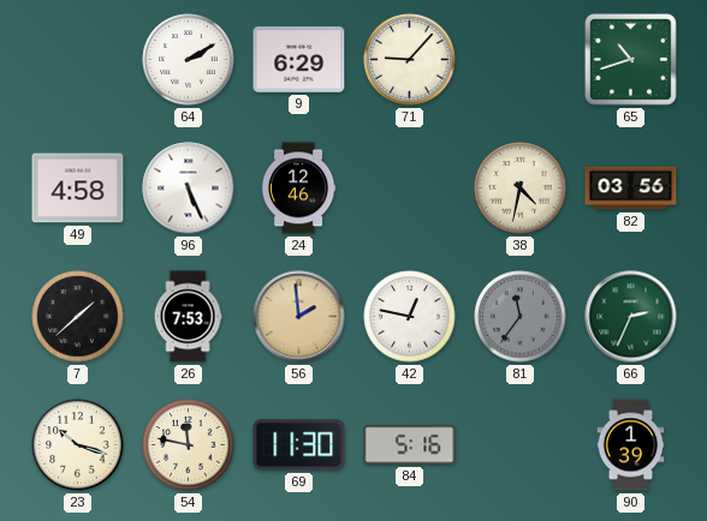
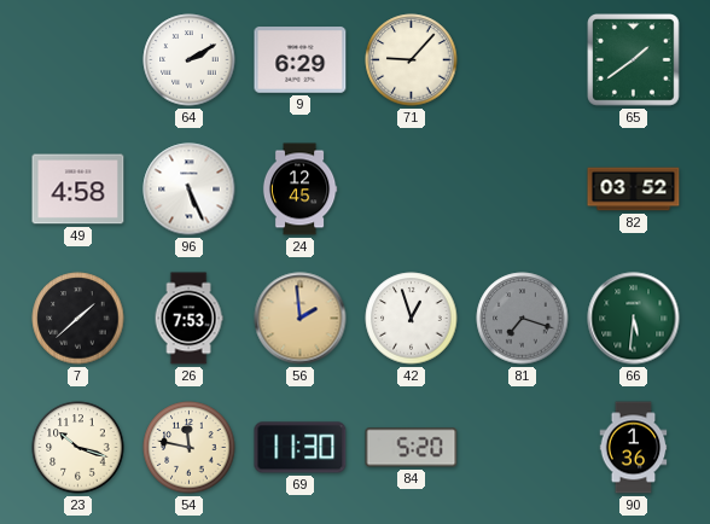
65: 10:42 -> 1:39
24: 12:46 -> 12:45
38: 4:32 -> none
82: 03:56 -> 03:52
42: 12:47 -> 12:57
81: 11:36 -> 7:18
66: 2:34 -> 5:31
84: 5:16 -> 5:20
90: 1:39 -> 1:36
